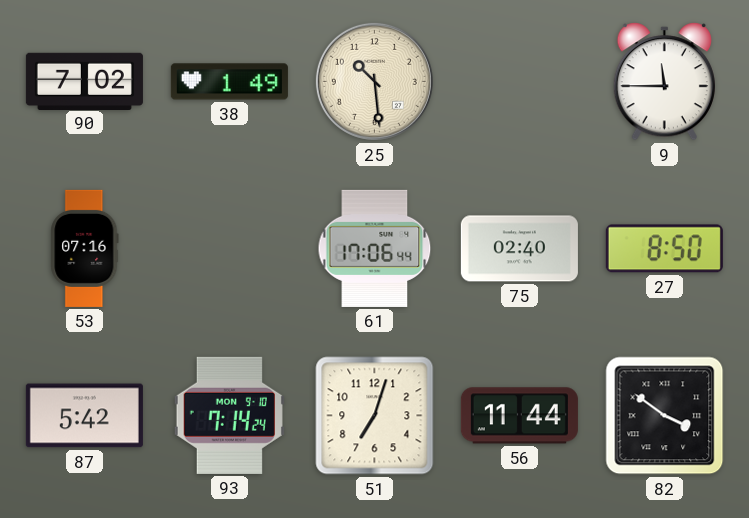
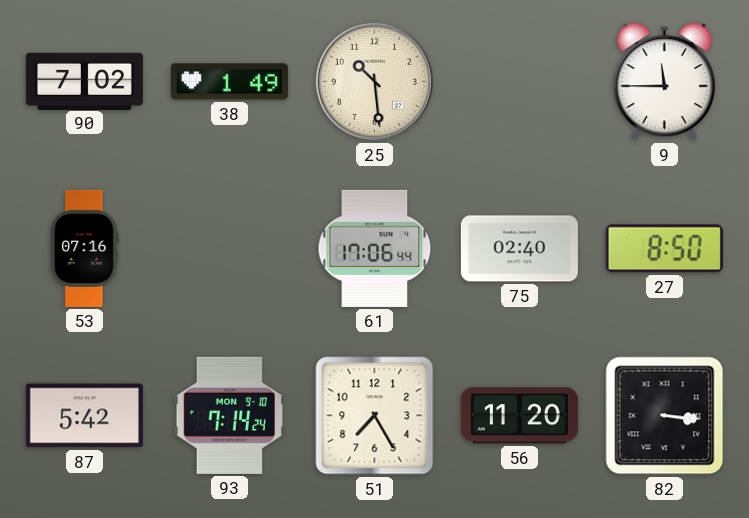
51: 7:03 -> 7:25
56: 11:44 -> 11:20
82: 3:51 -> 3:16
